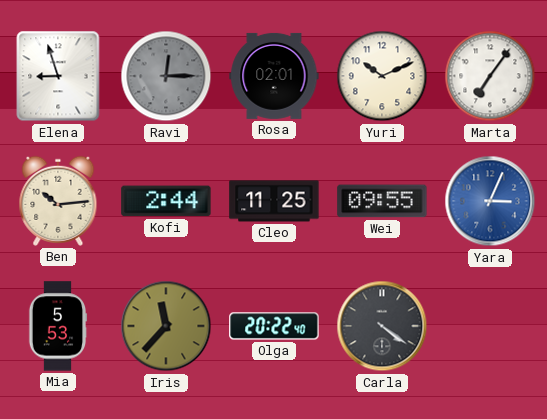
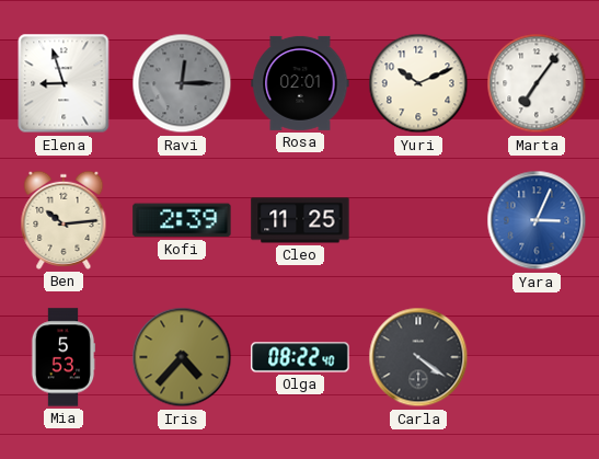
Kofi: 2:44 -> 2:39
Wei: 09:55 -> none
Iris: 11:37 -> 4:37
Olga: 20:22 -> 08:22
